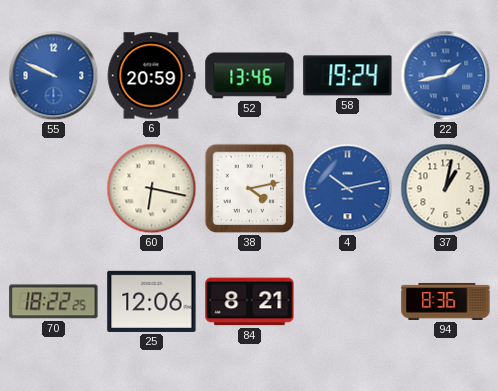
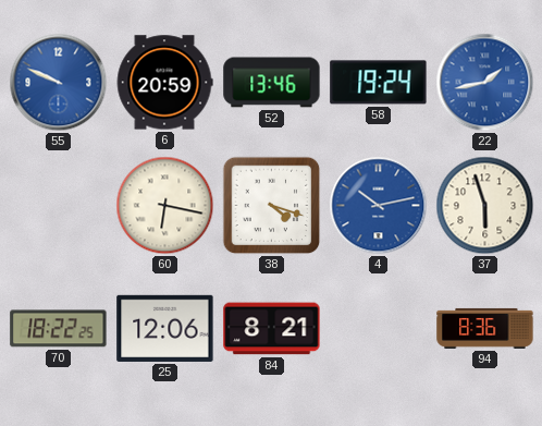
38: 4:13 -> 4:18
37: 1:02 -> 5:57
